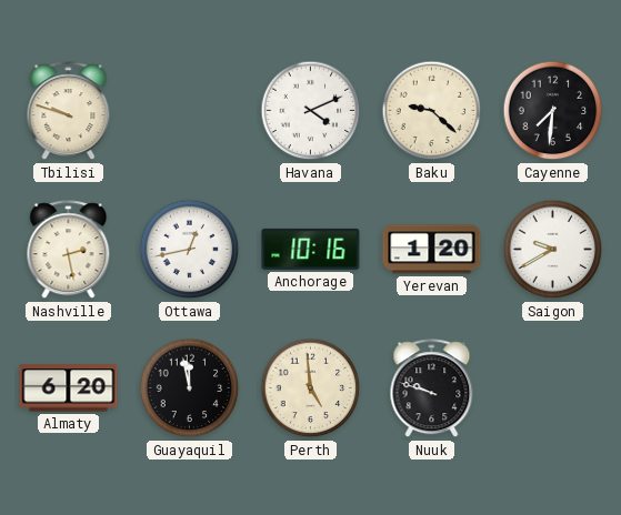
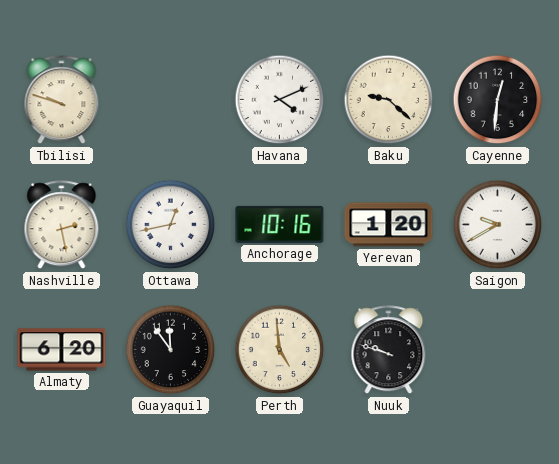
Cayenne: 7:31 -> 12:31
Guayaquil: 11:58 -> 11:54
